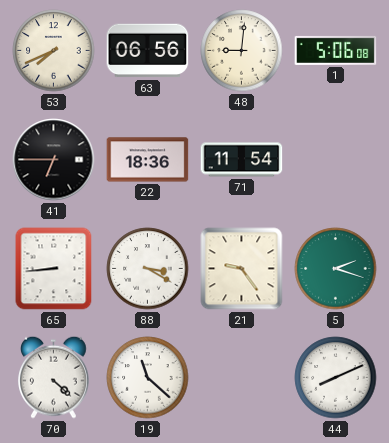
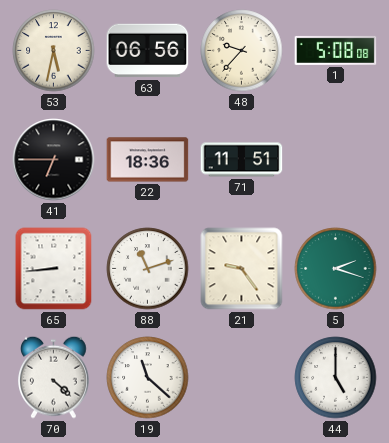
53: 7:41 -> 5:32
48: 9:01 -> 9:37
1: 5:06 -> 5:08
71: 11:54 -> 11:51
88: 3:20 -> 11:12
44: 8:11 -> 5:00
